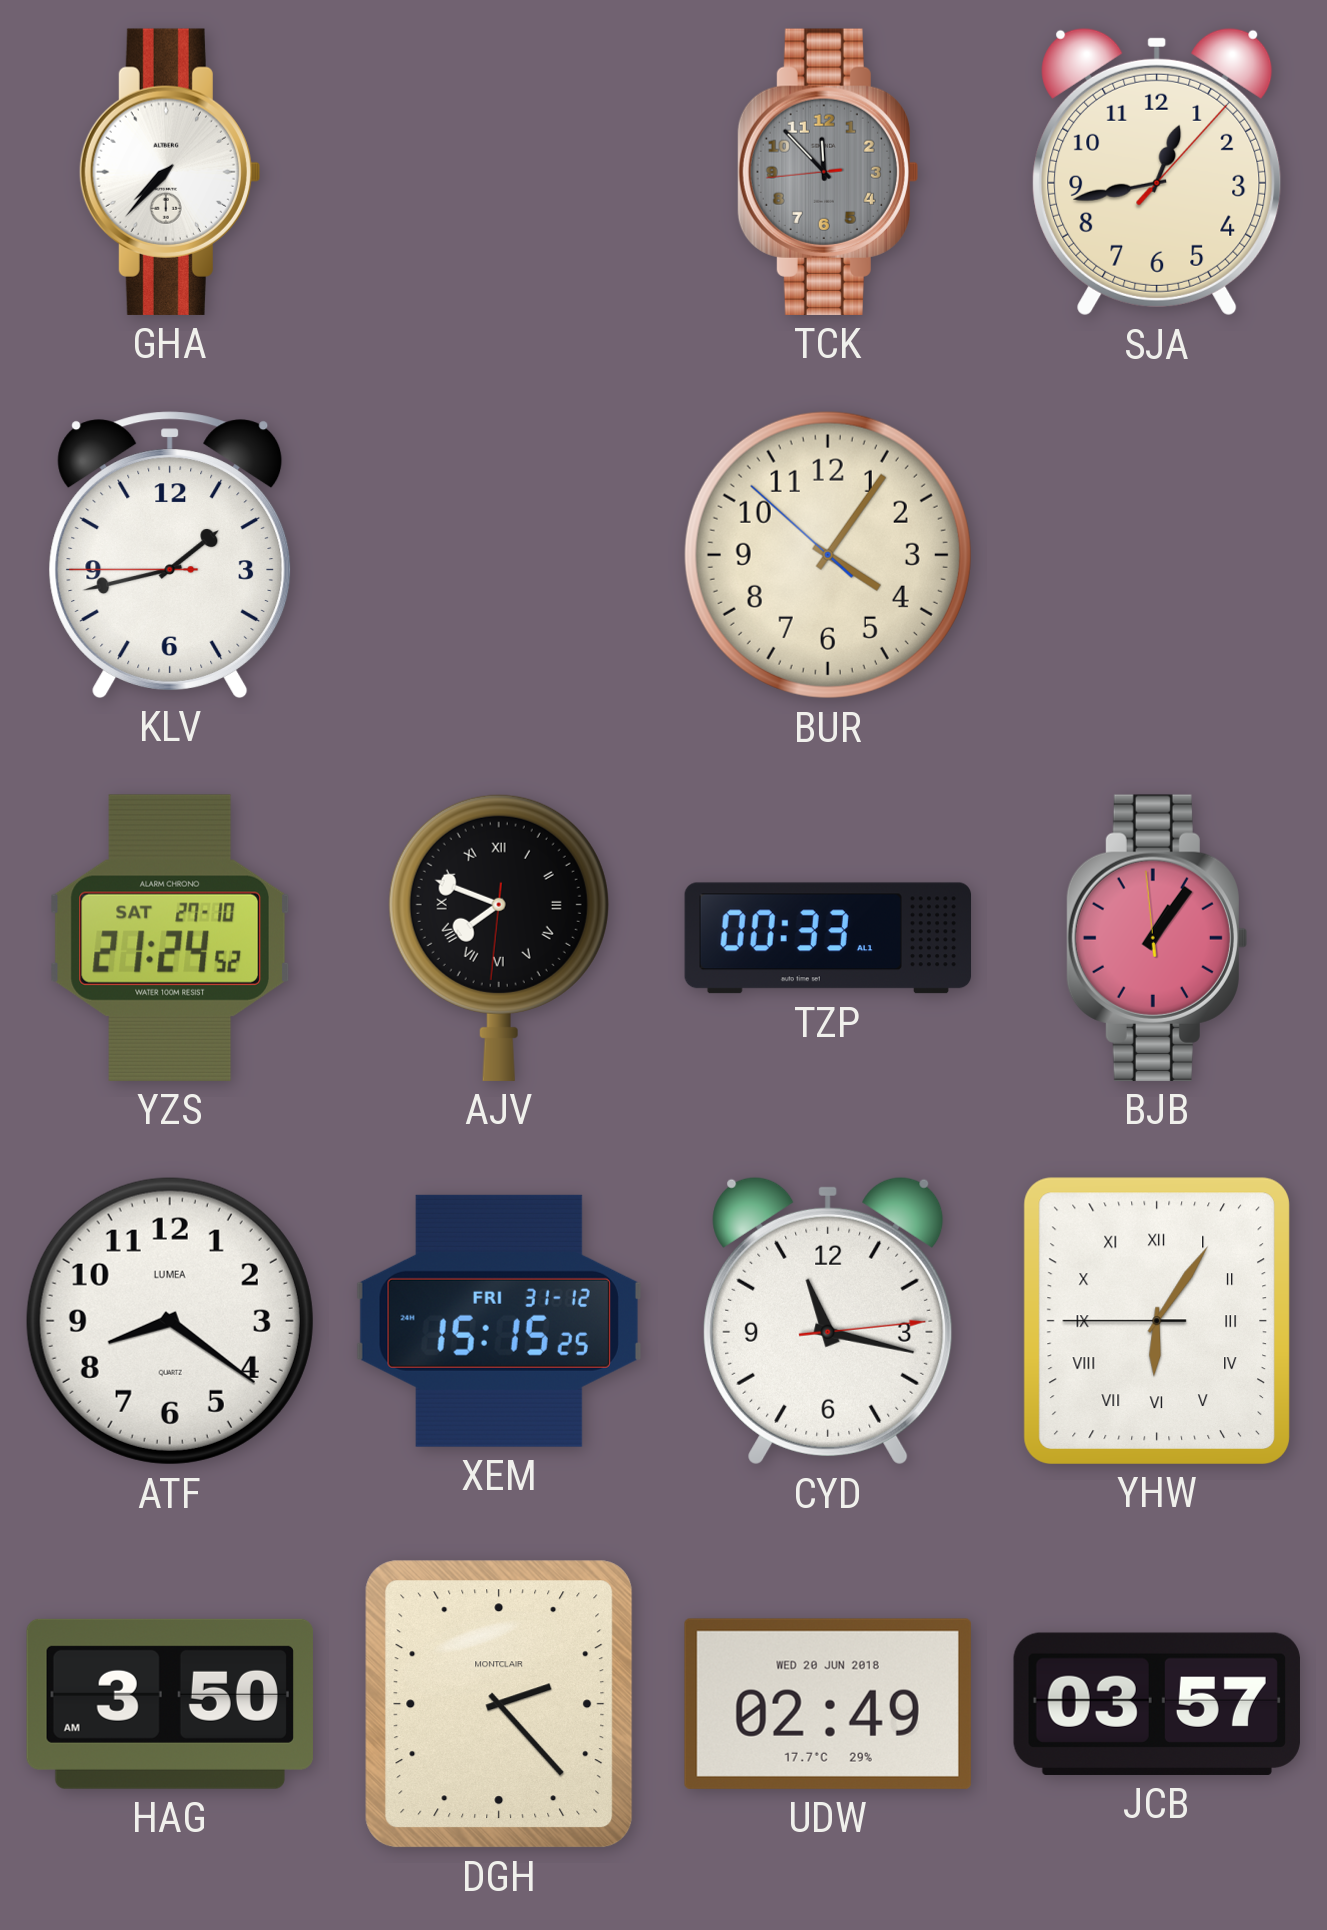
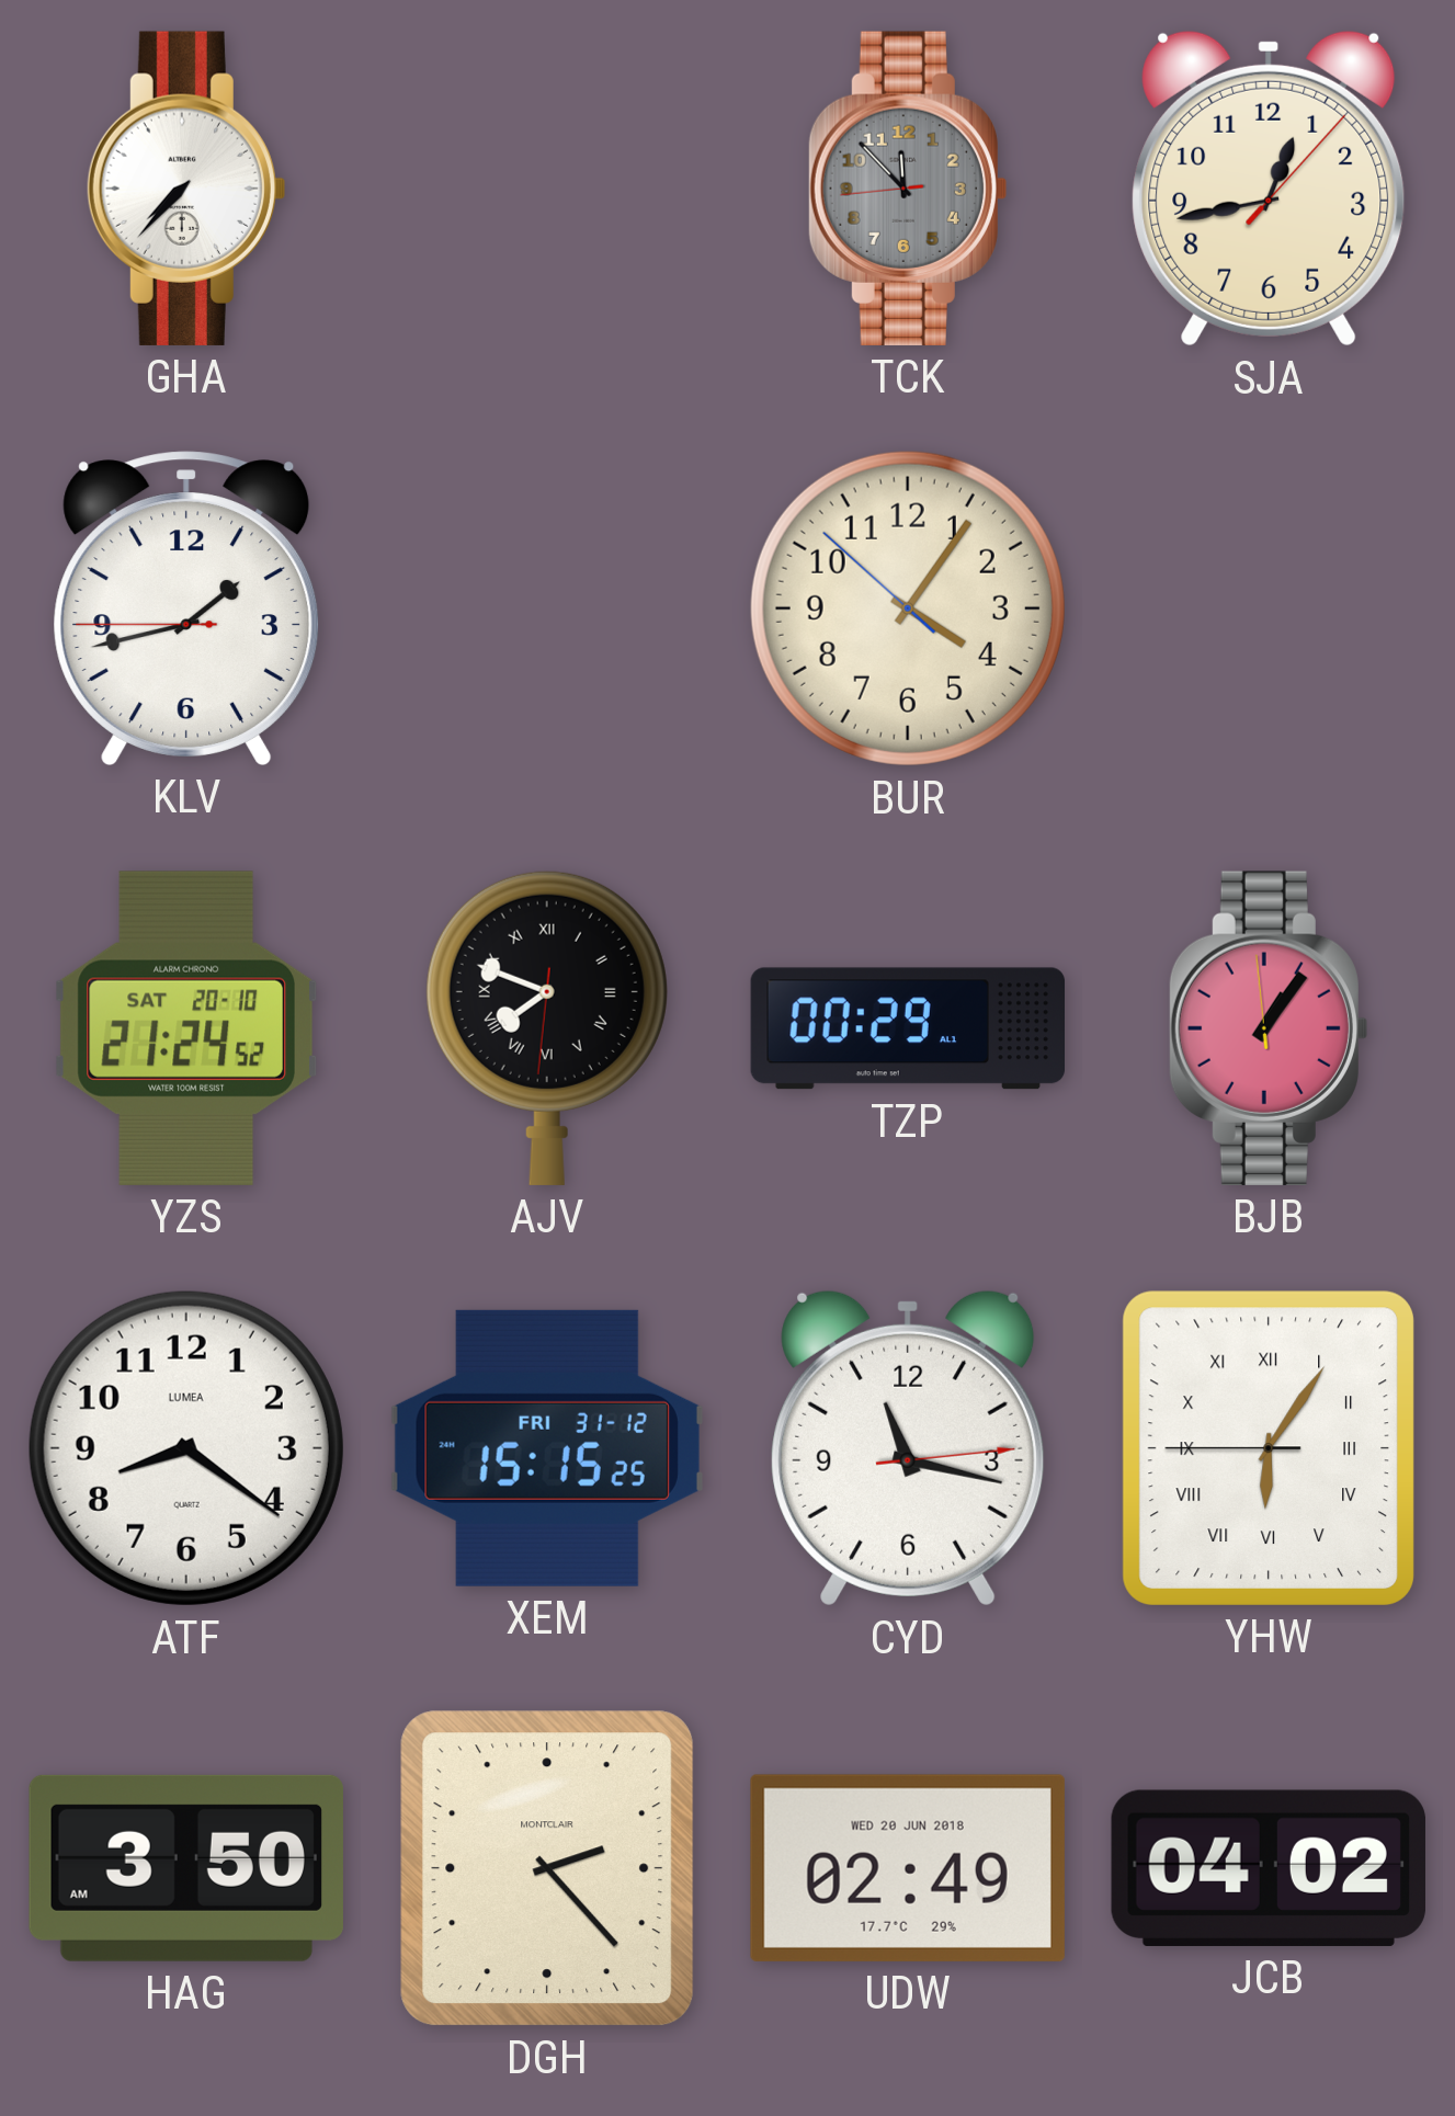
YZS date: SAT 27-10 -> SAT 20-10
TZP: 00:33 -> 00:29
JCB: 03:57 -> 04:02
